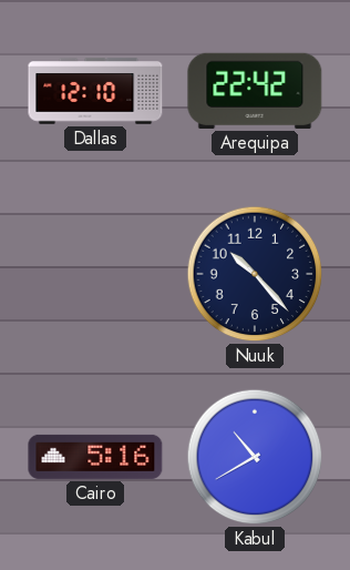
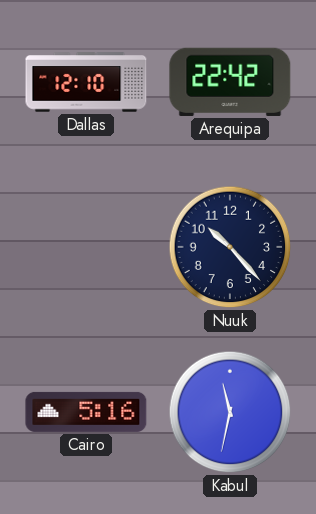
Kabul: 10:40 -> 11:32
